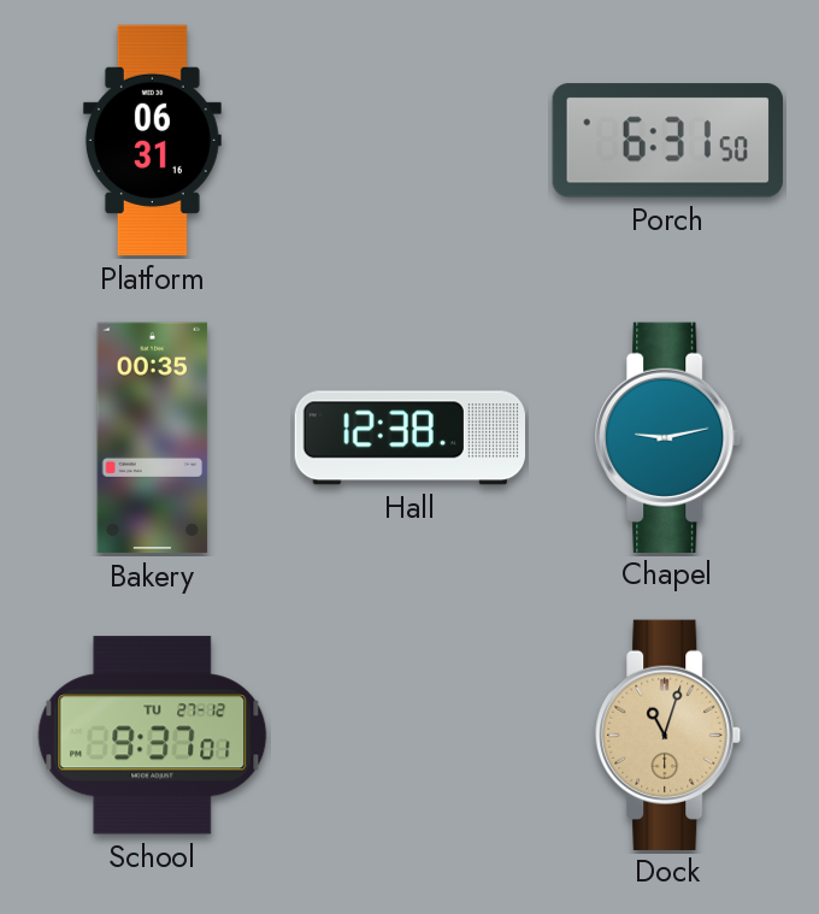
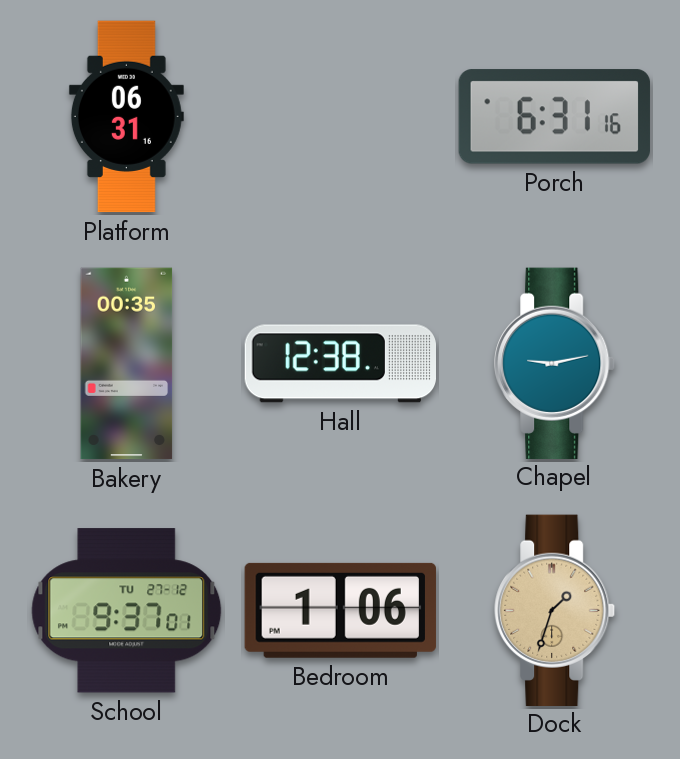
Porch: 6:31:50 -> 6:31:16
Bedroom: none -> 1:06
Dock: 11:03 -> 1:33
